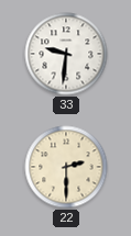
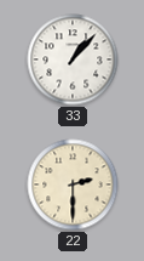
33: 9:31 -> 1:07
